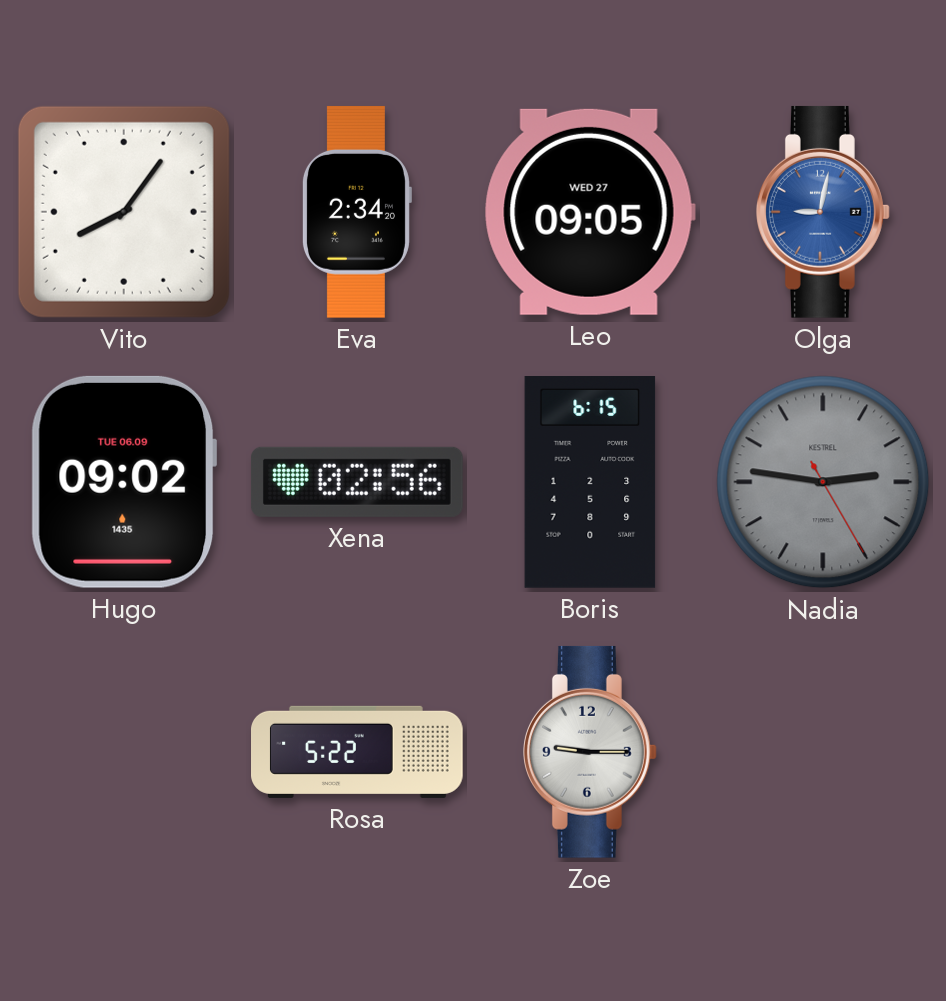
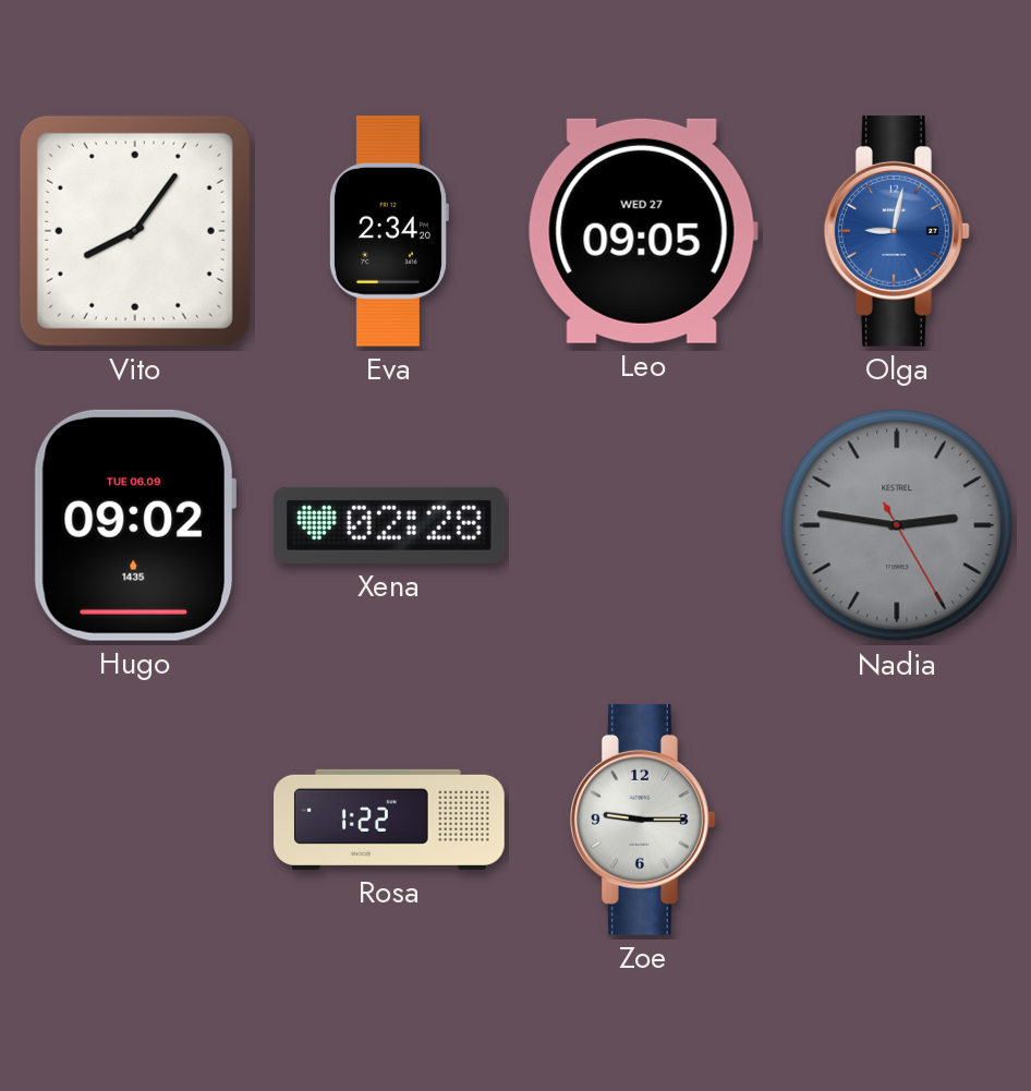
Xena: 02:56 -> 02:28
Boris: 6:15 -> none
Rosa: 5:22 -> 1:22
